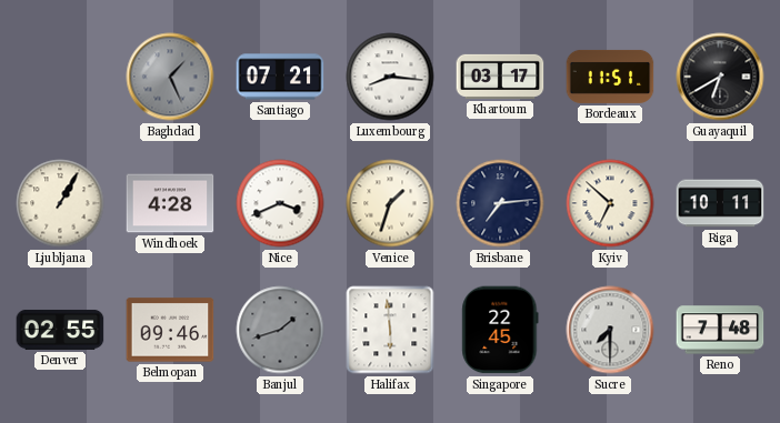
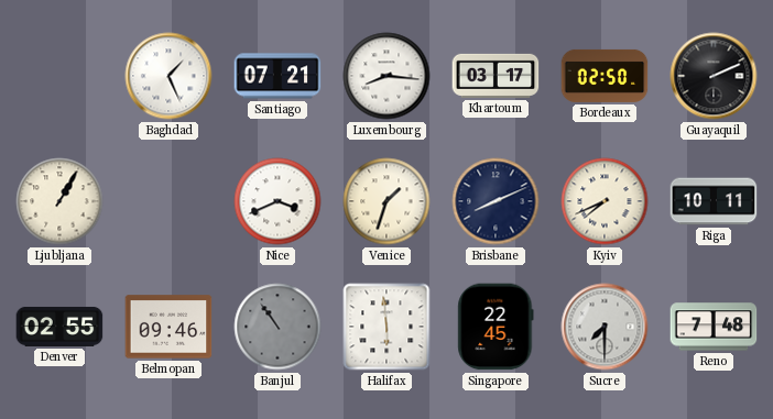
Baghdad dial: grey -> white
Bordeaux: 11:51 -> 02:50
Guayaquil: 6:40 -> 2:11
Windhoek: 4:28 -> none
Brisbane: 7:14 -> 8:11
Kyiv: 6:52 -> 7:41
Banjul: 1:42 -> 10:54
